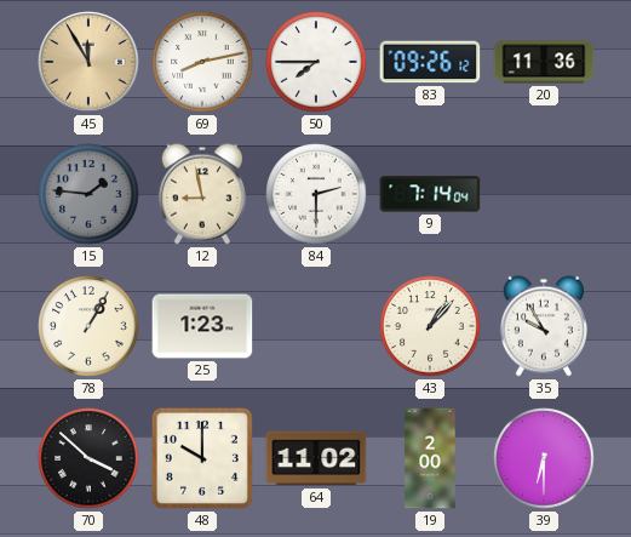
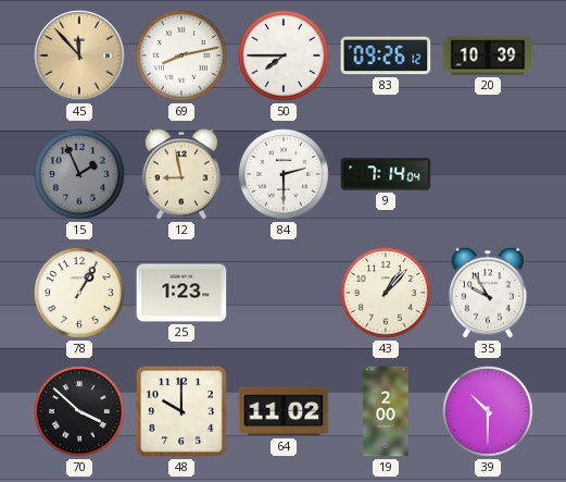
45: 11:55 -> 11:53
20: 11:36 -> 10:39
15: 1:46 -> 1:56
39: 6:30 -> 10:30
